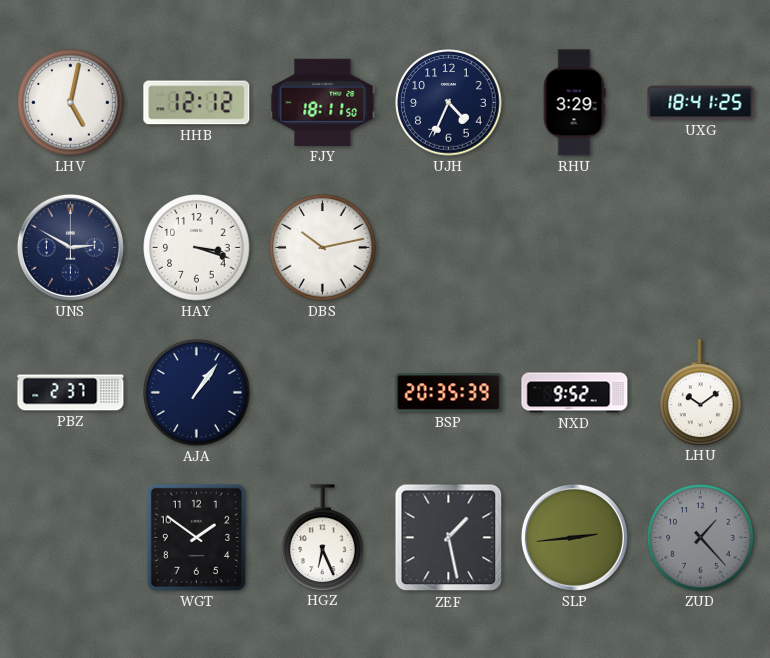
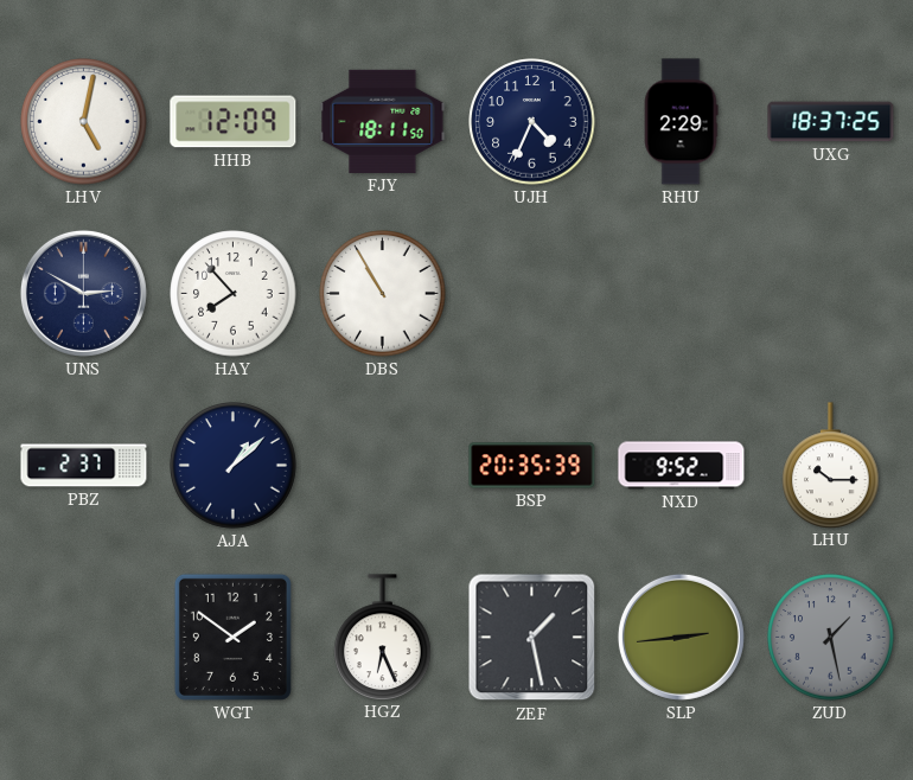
HHB: 12:12 -> 12:09
RHU: 3:29 -> 2:29
UXG: 18:41 -> 18:37
HAY: 3:18 -> 7:53
DBS: 10:13 -> 10:55
AJA: 1:06 -> 1:08
LHU: 10:09 -> 10:15
ZUD: 1:23 -> 1:28
